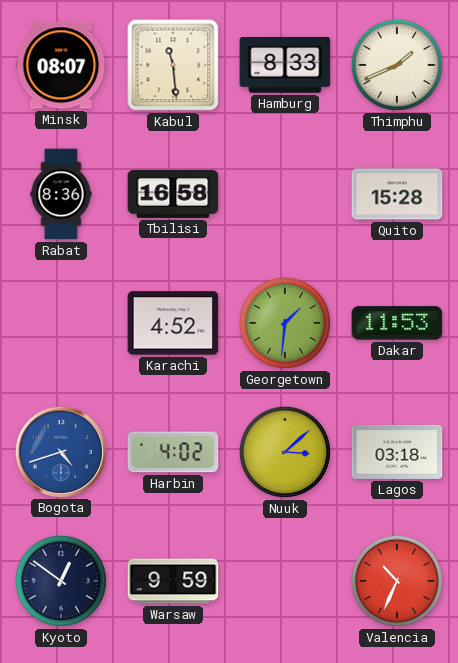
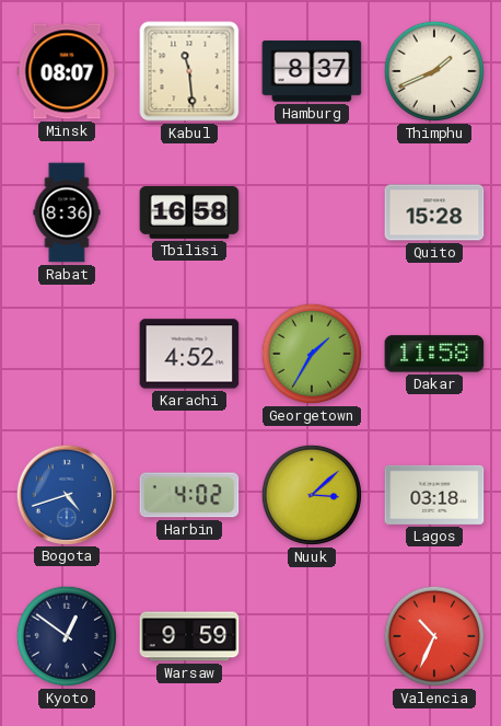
Hamburg: 8:33 -> 8:37
Georgetown: 1:31 -> 1:35
Dakar: 11:53 -> 11:58
